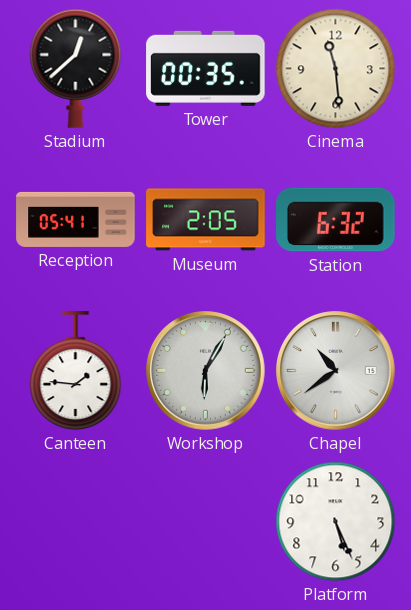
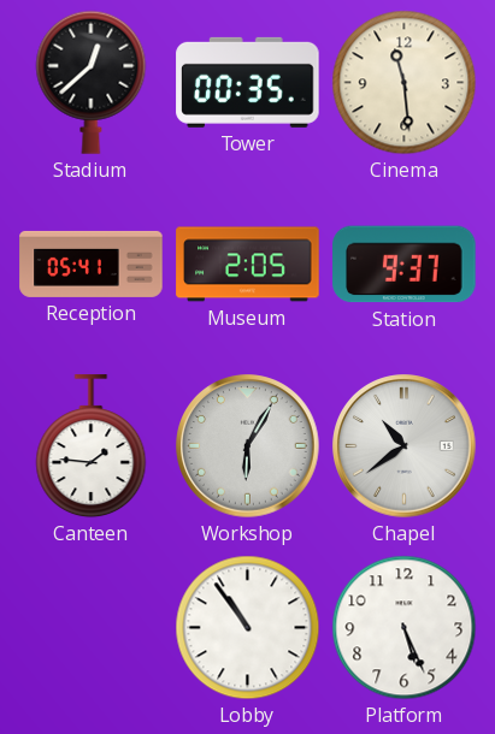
Station: 6:32 -> 9:37
Lobby: none -> 10:54
